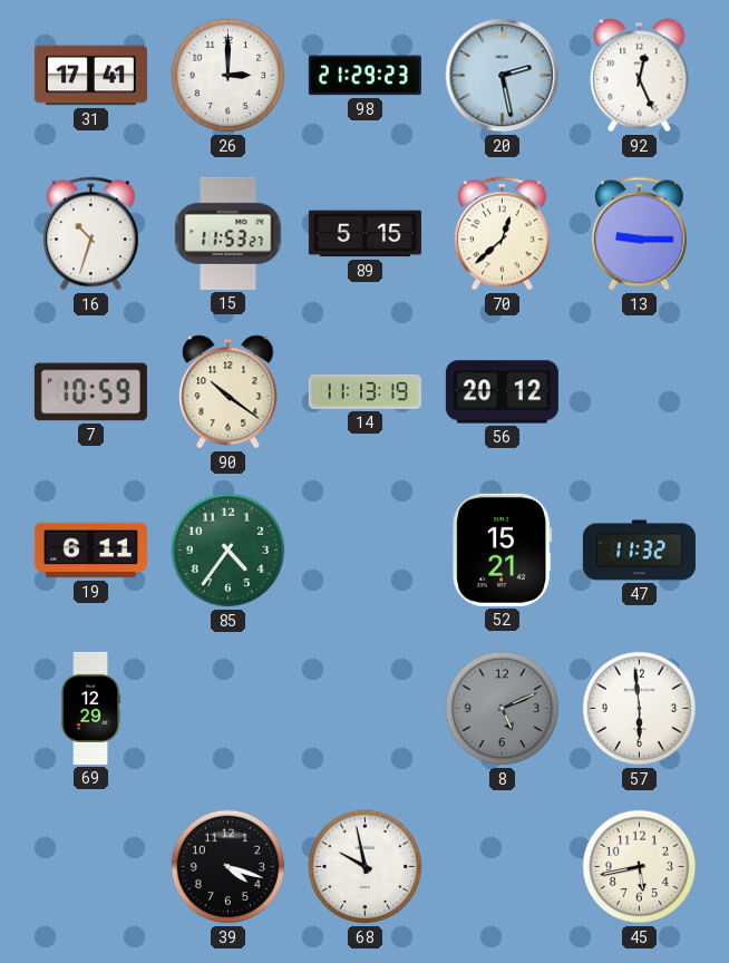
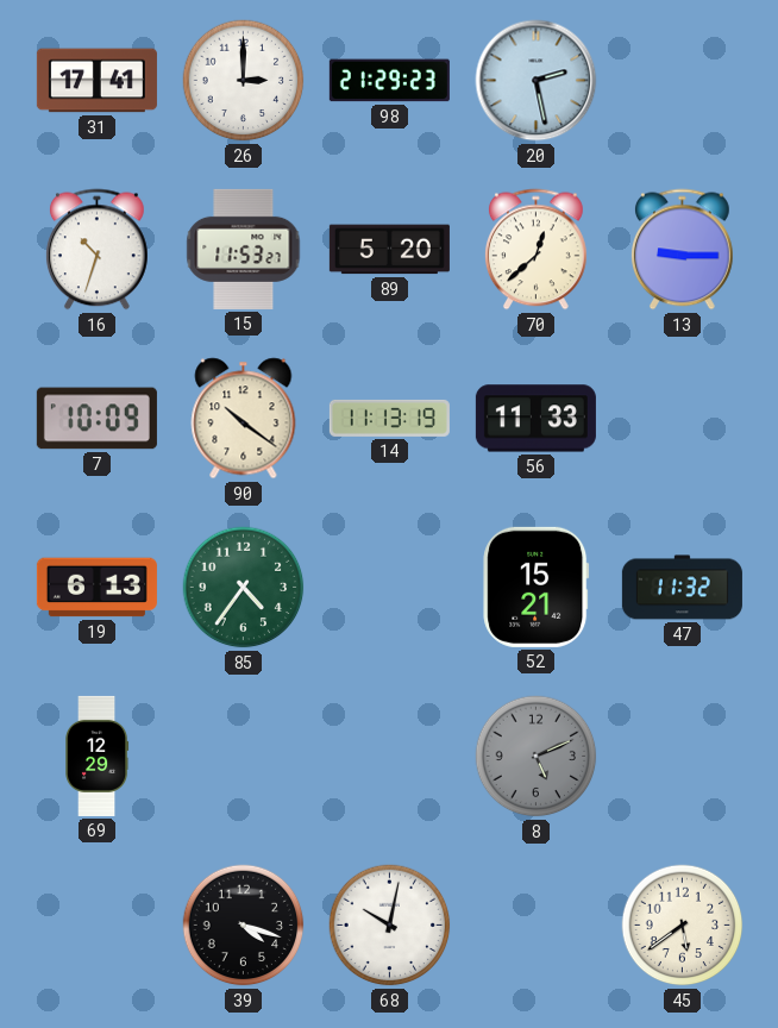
92: 12:26 -> none
89: 5:15 -> 5:20
7: 10:59 -> 10:09
56: 20:12 -> 11:33
19: 6:11 -> 6:13
57: 5:59 -> none
68: 9:58 -> 10:02
45: 5:43 -> 5:39
